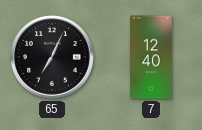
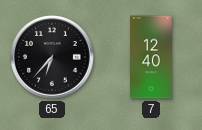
65: 7:04 -> 6:37
